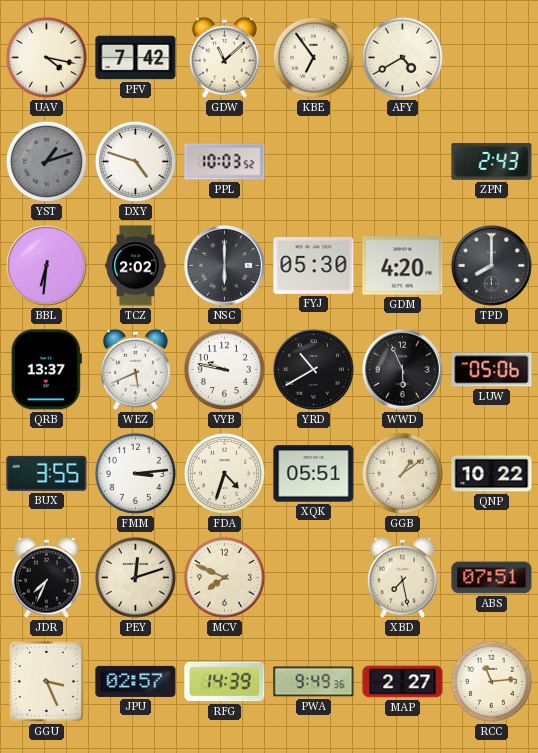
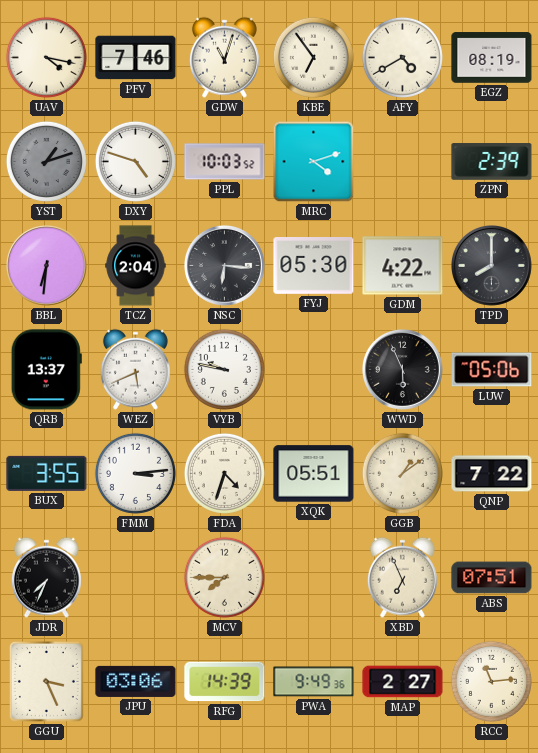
PFV: 7:42 -> 7:46
GDW: 11:08 -> 11:03
EGZ: none -> 08:19
MRC: none -> 4:12
ZPN: 2:43 -> 2:39
TCZ: 2:02 -> 2:04
NSC: 6:00 -> 6:16
GDM: 4:20 -> 4:22
YRD: 10:40 -> none
QNP: 10:22 -> 7:22
PEY: 12:12 -> none
MCV: 7:49 -> 7:45
XBD: 7:28 -> 6:56
JPU: 02:57 -> 03:06
